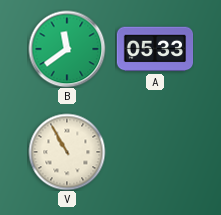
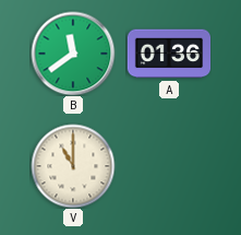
A: 05:33 -> 01:36
V: 10:55 -> 11:00
